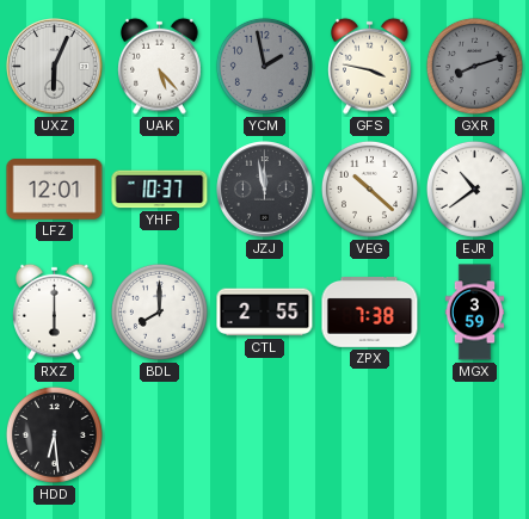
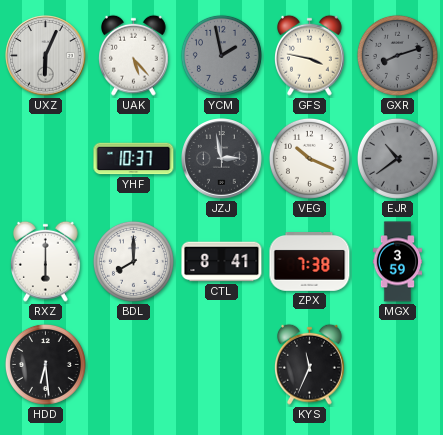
LFZ: 12:01 -> none
JZJ: 11:58 -> 2:58
VEG: 10:22 -> 10:19
EJR dial: white -> grey
CTL: 2:55 -> 8:41
KYS: none -> 11:34
